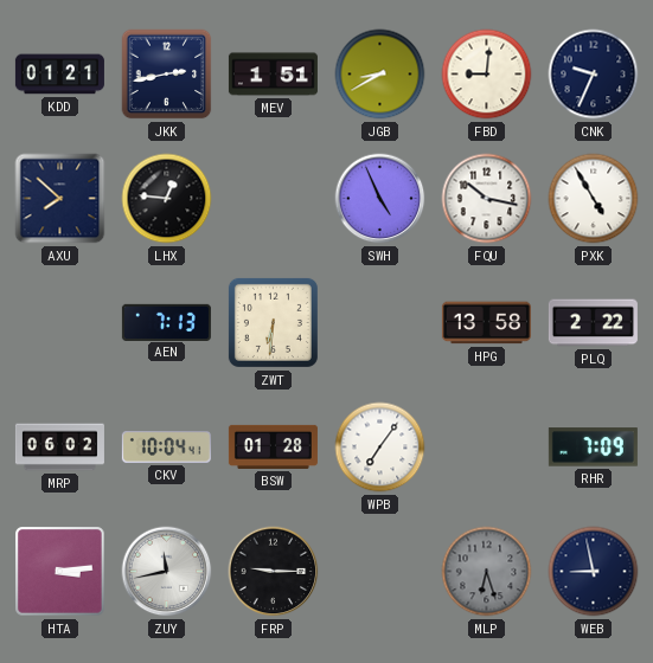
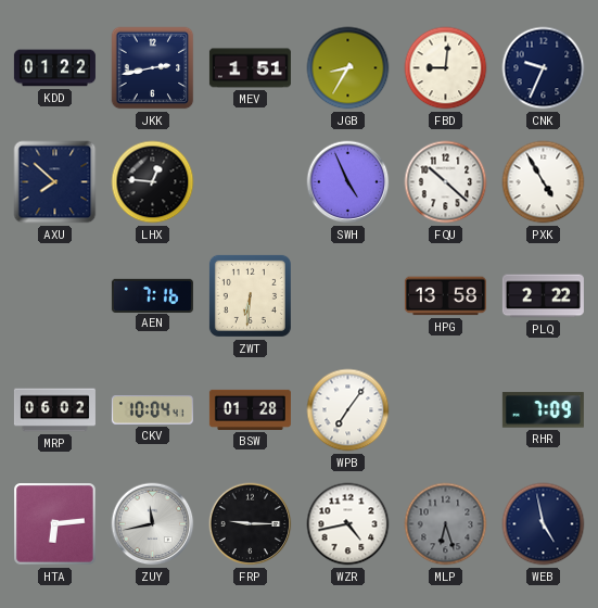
KDD: 01:21 -> 01:22
JGB: 8:40 -> 8:35
FQU: 10:17 -> 10:22
AEN: 7:13 -> 7:16
HTA: 3:14 -> 6:14
WZR: none -> 4:43
WEB: 8:58 -> 4:58
